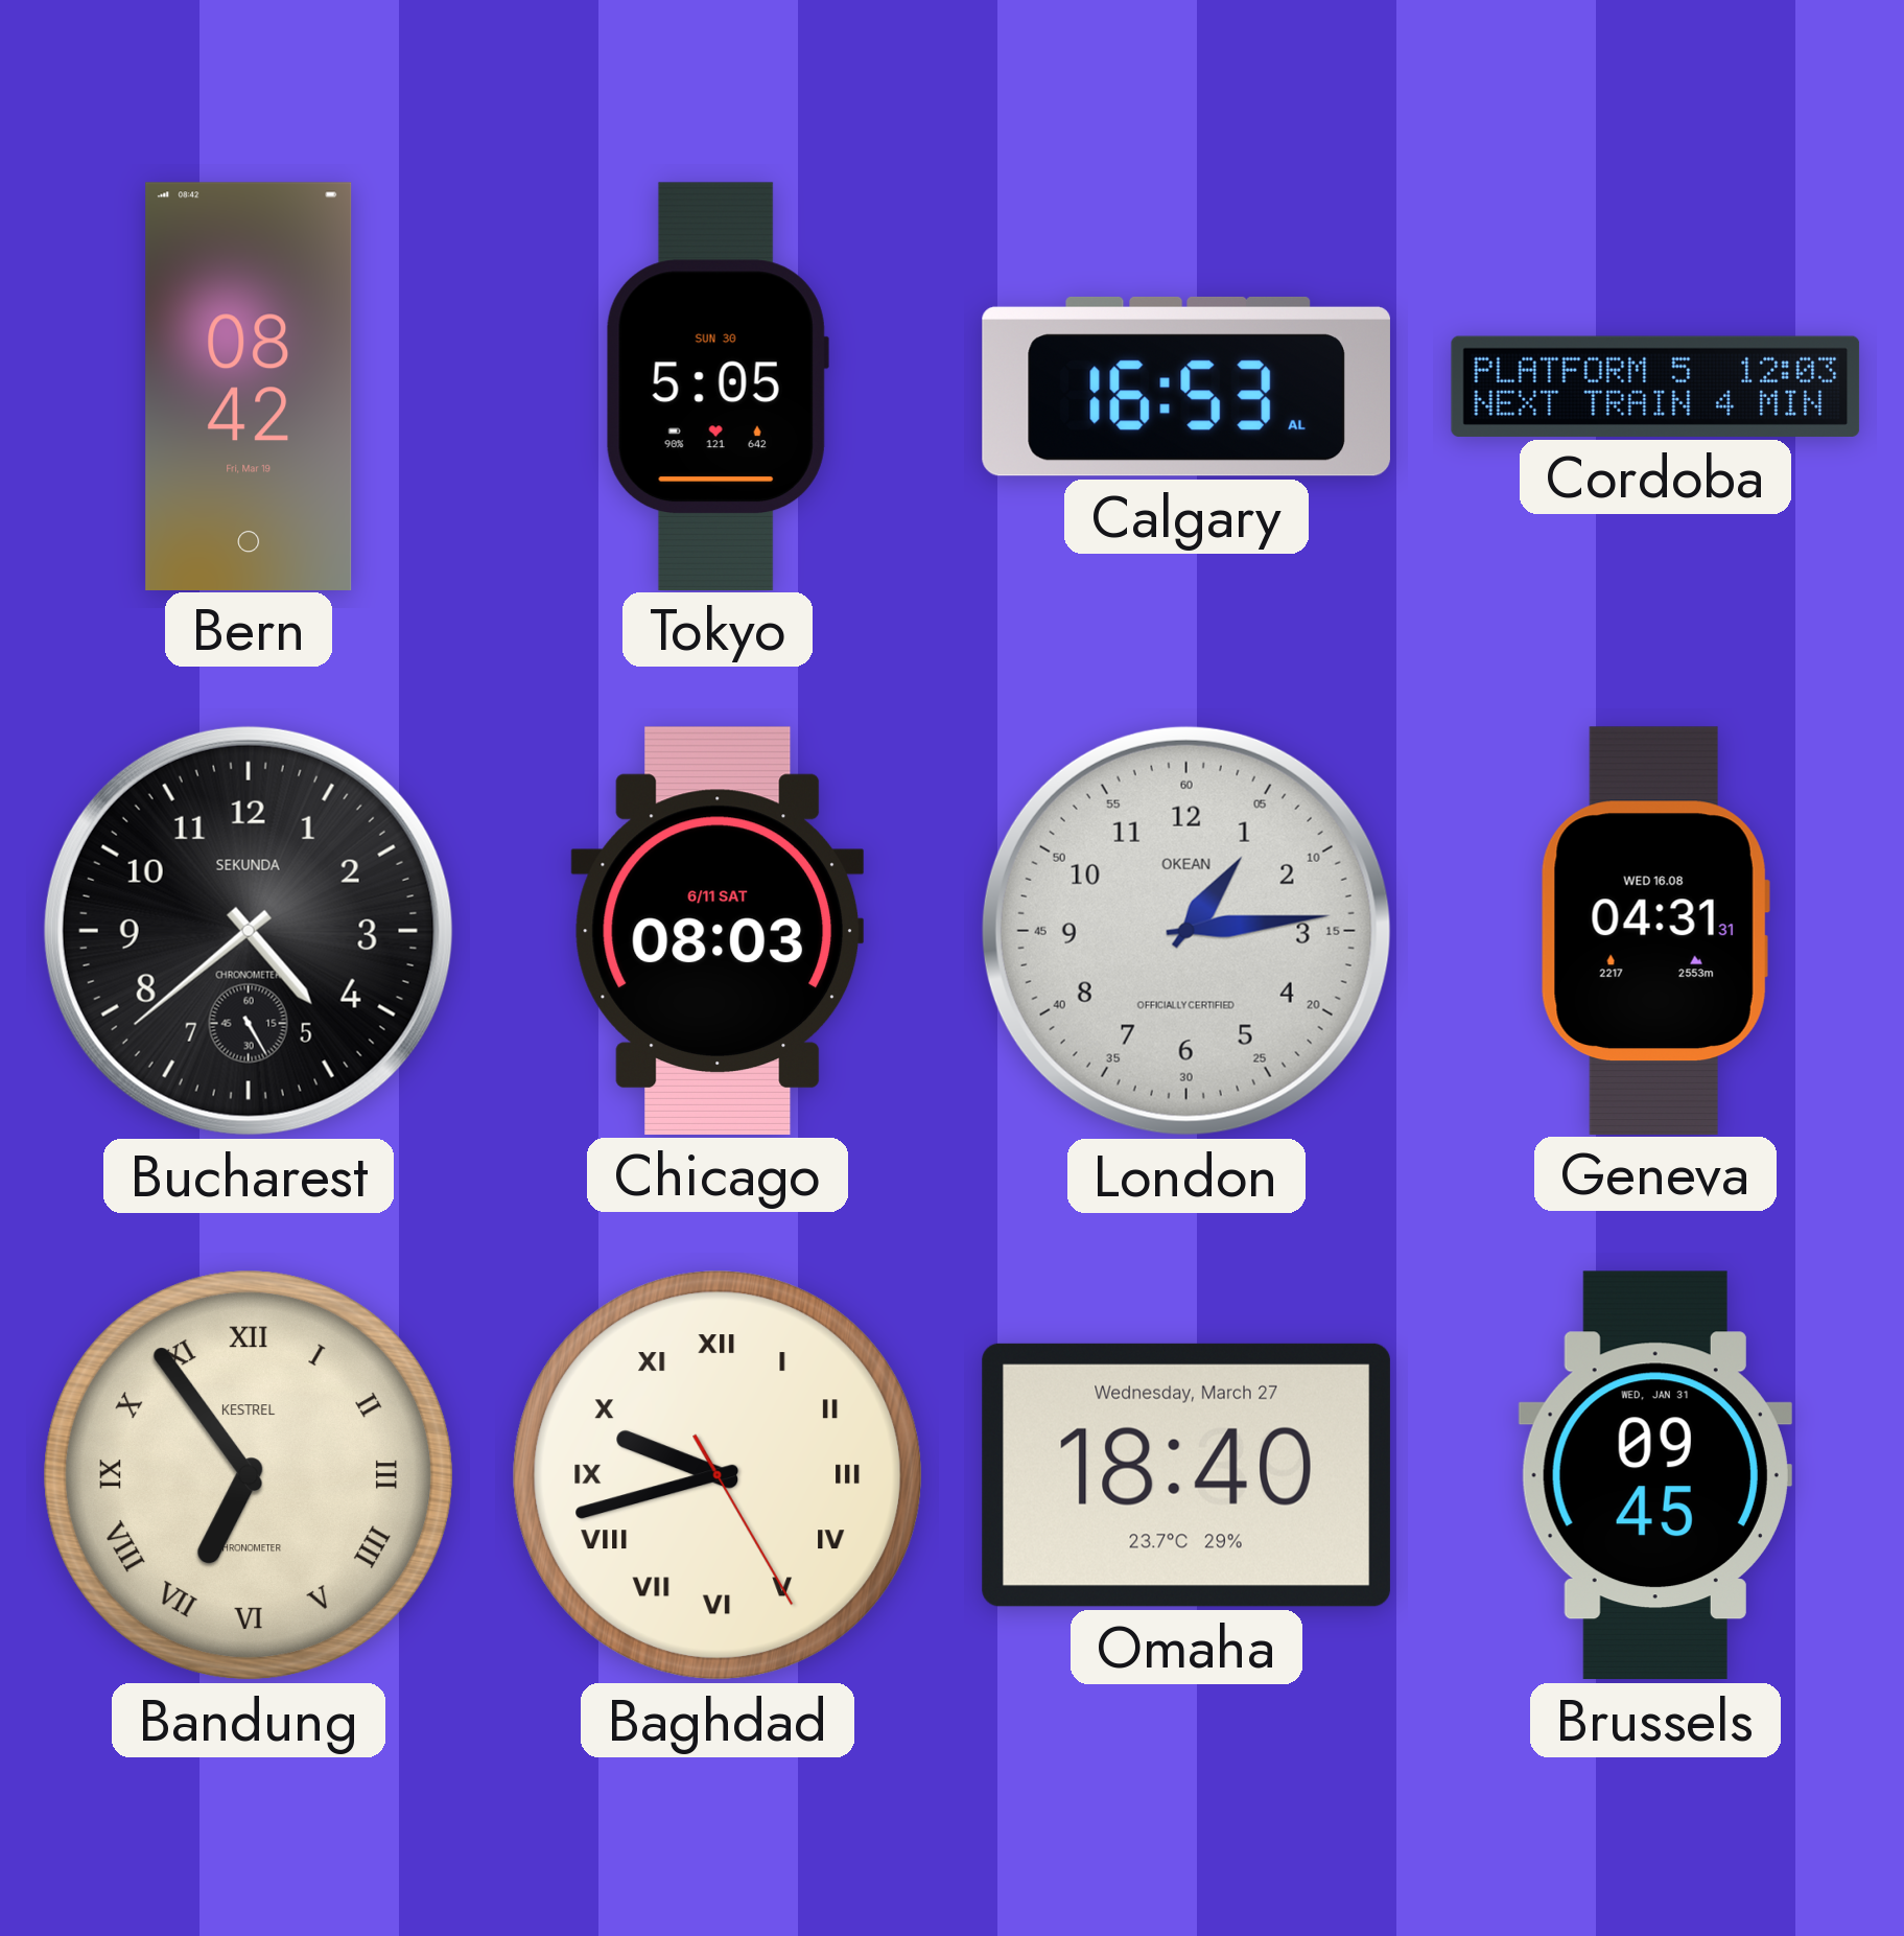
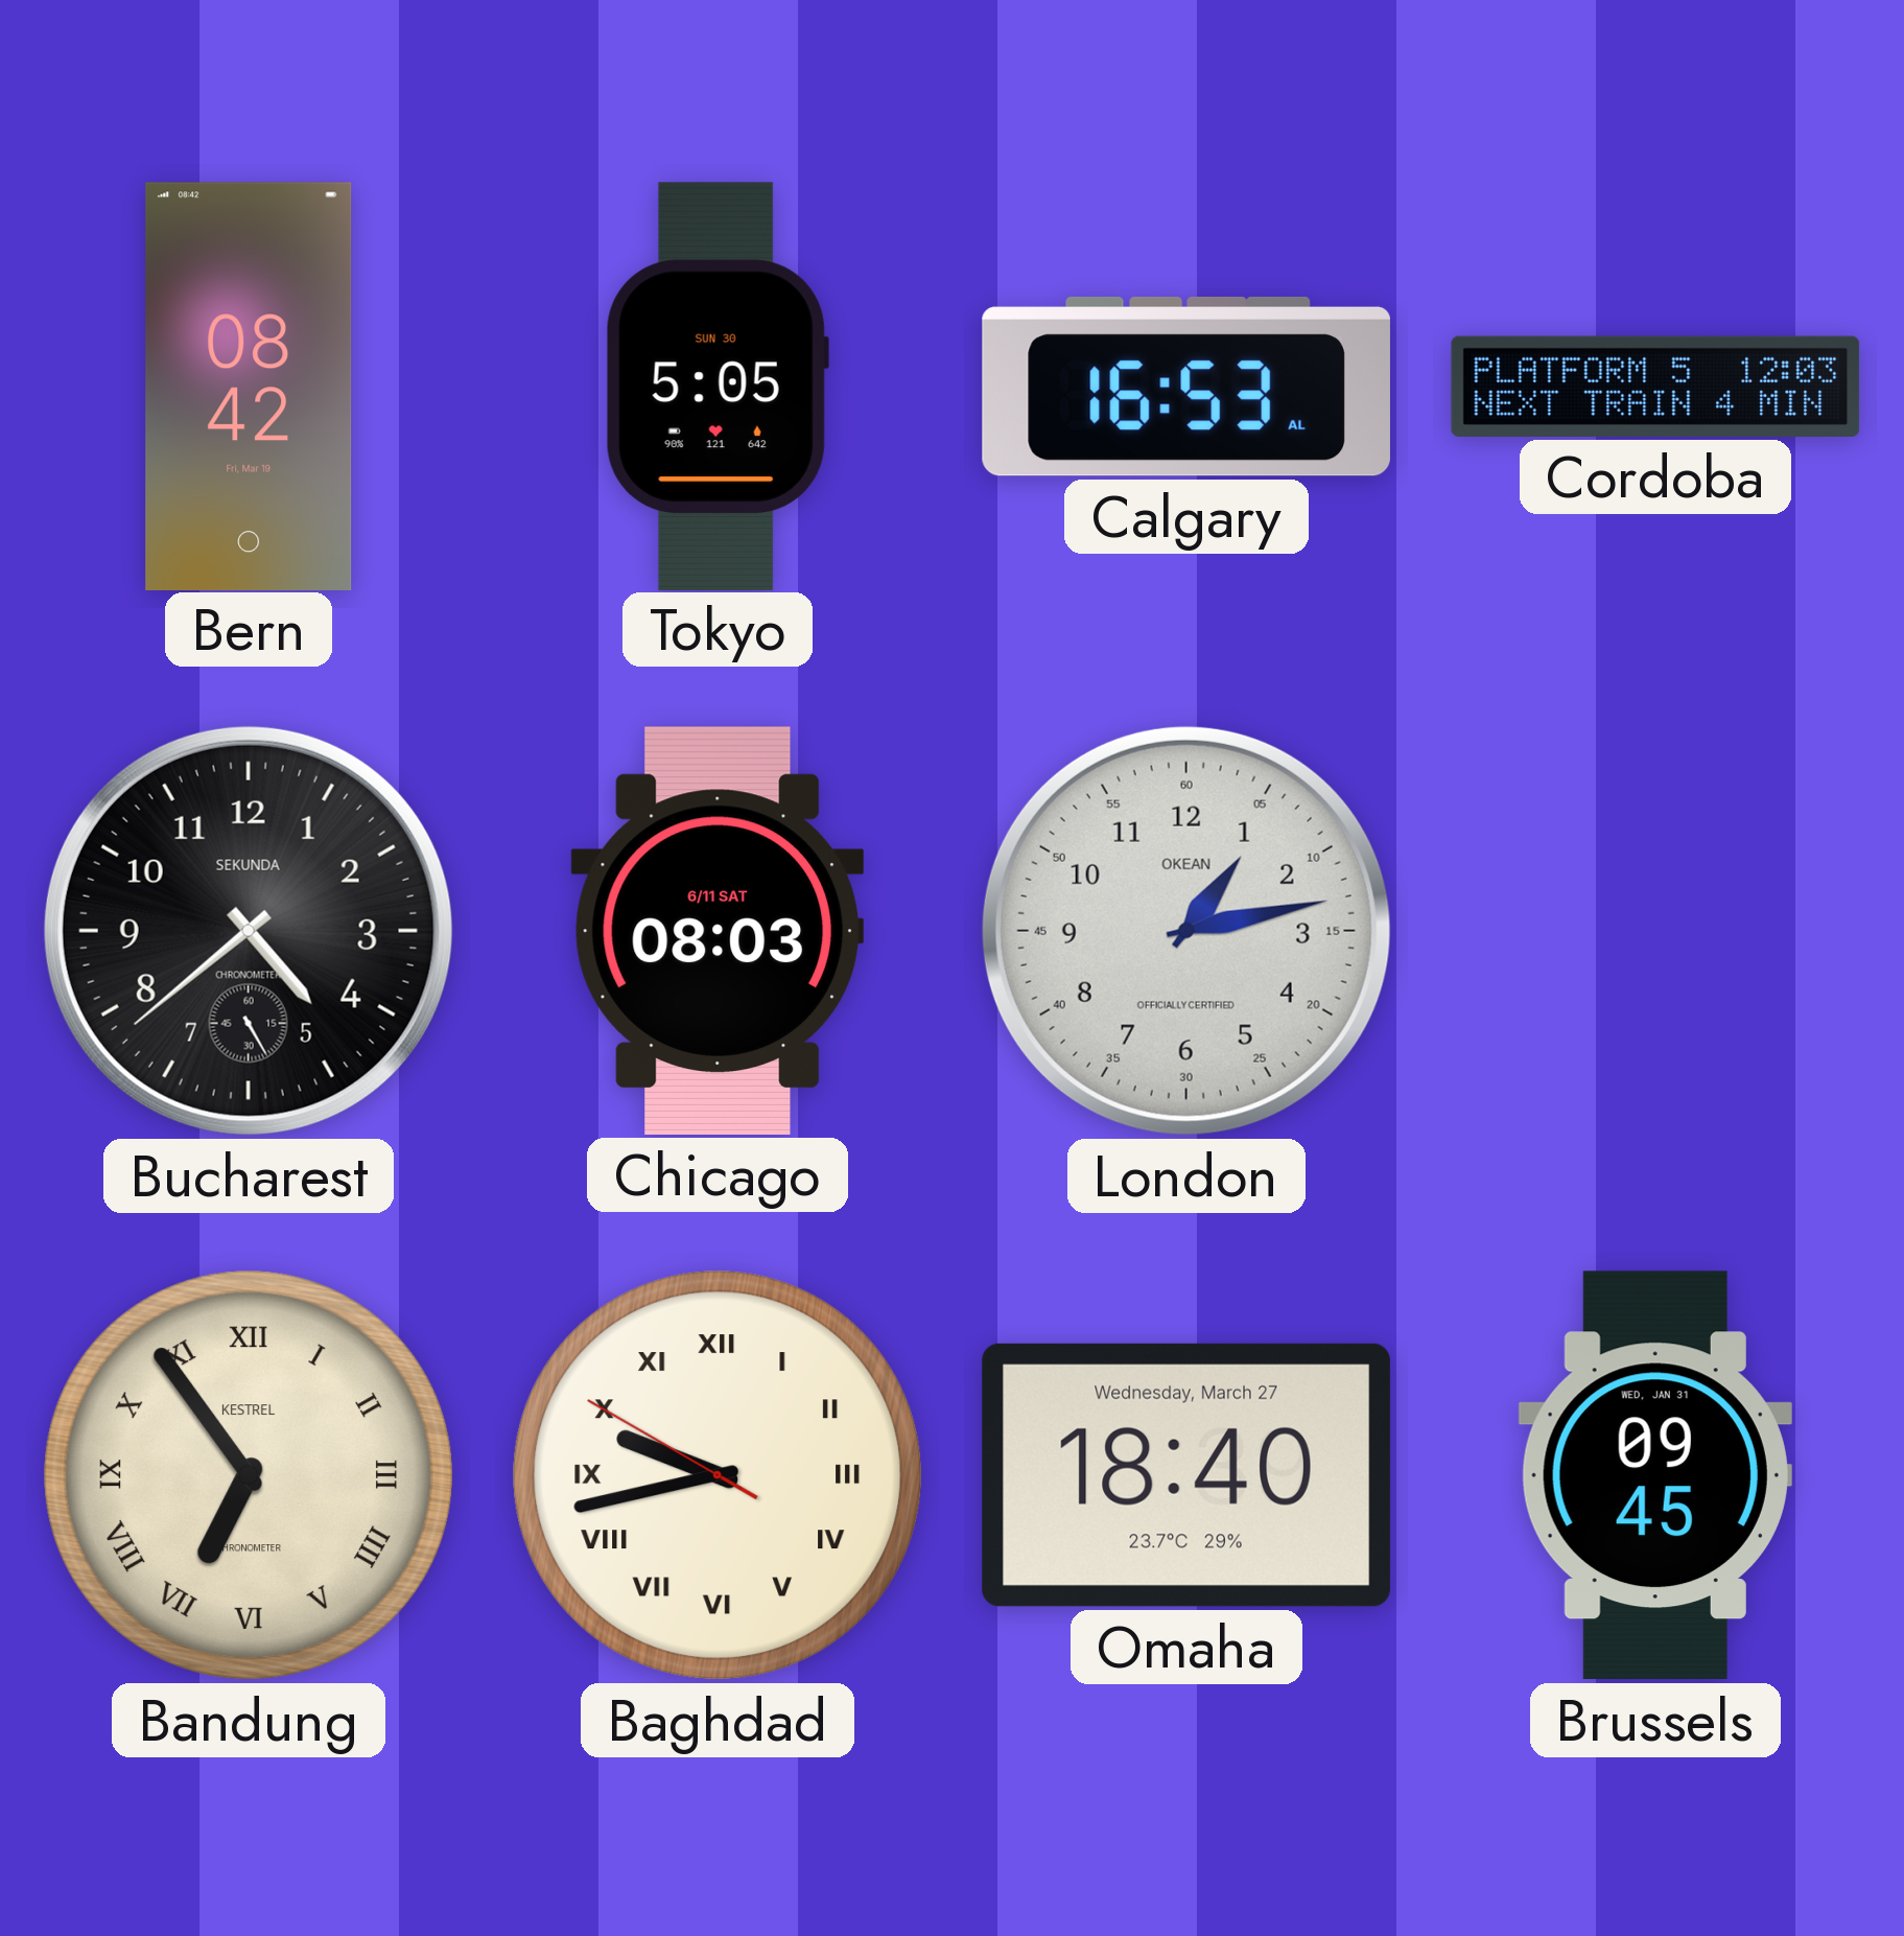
London: 1:14 -> 1:13
Geneva: 04:31 -> none
Baghdad: 9:42:25 -> 9:42:50
